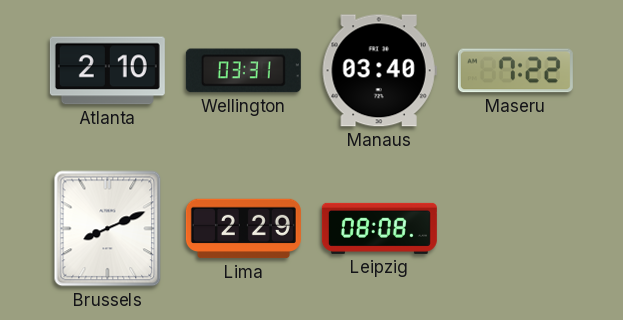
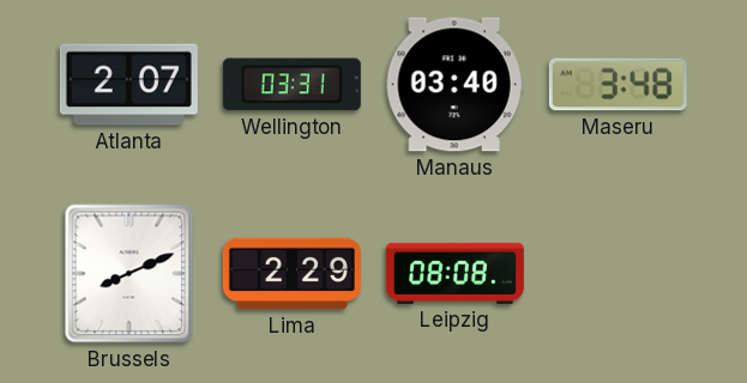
Atlanta: 2:10 -> 2:07
Maseru: 7:22 -> 3:48
